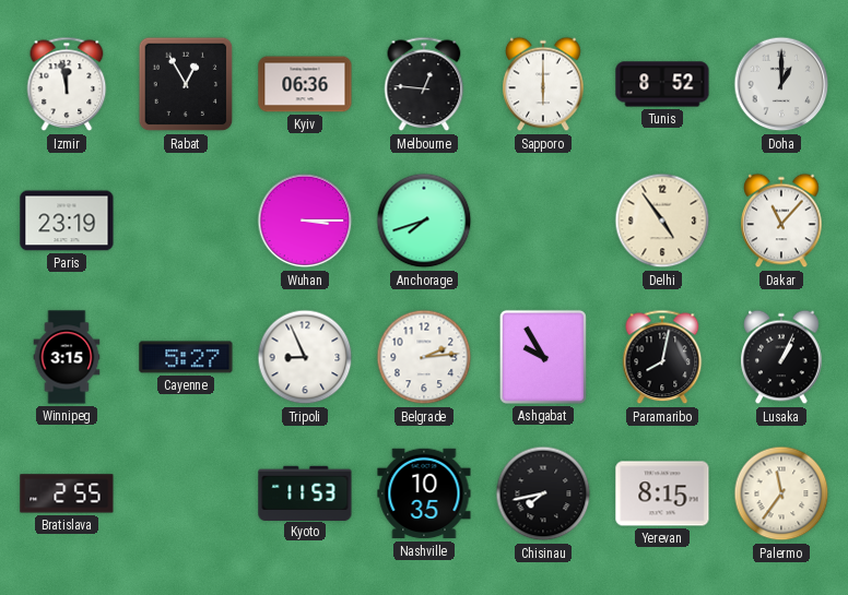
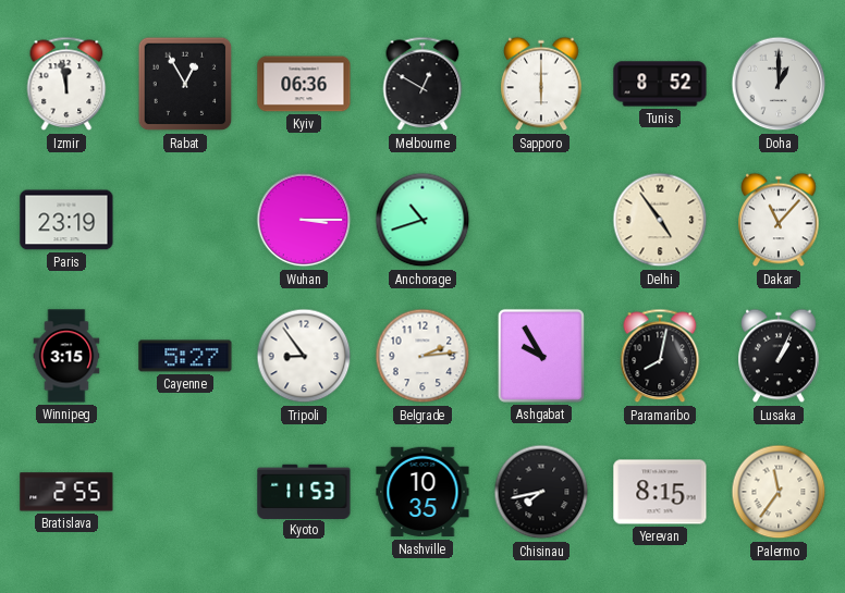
Melbourne: 12:46 -> 12:50
Anchorage: 7:42 -> 10:42
Tripoli: 8:56 -> 8:54
